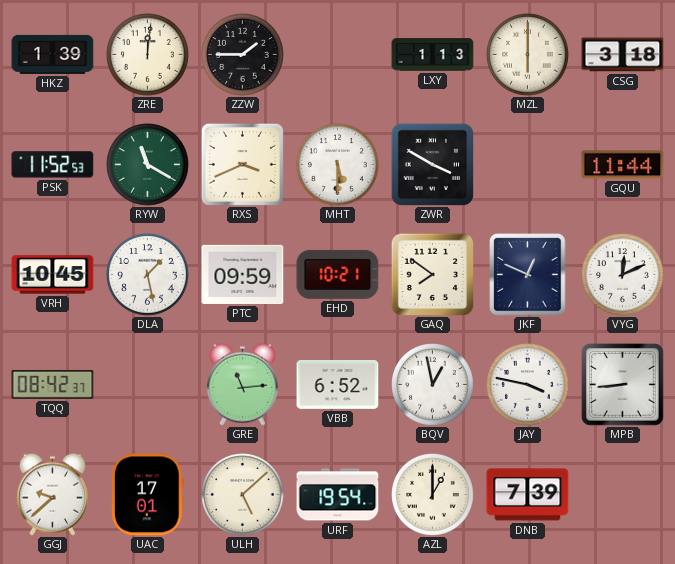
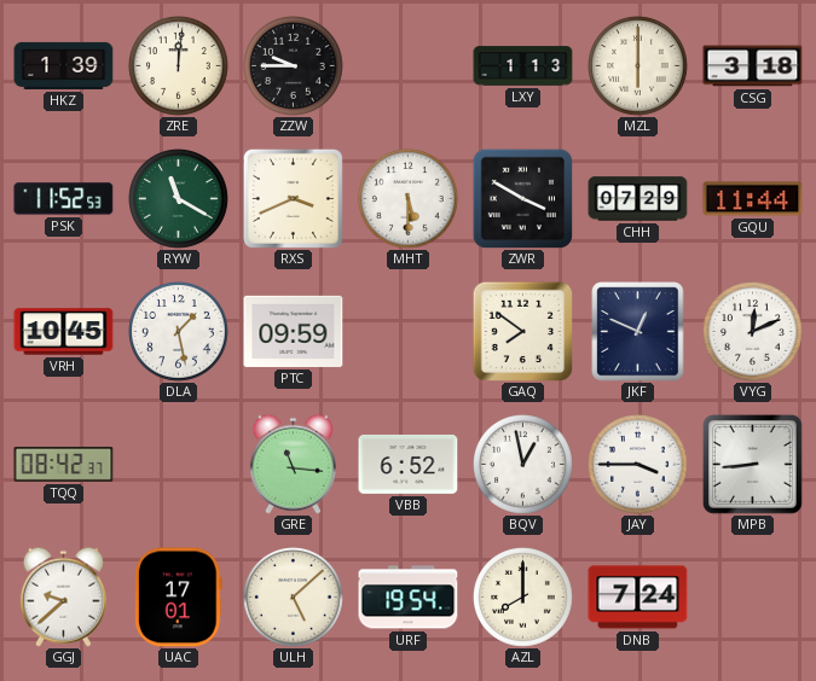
ZZW: 1:45 -> 9:45
CHH: none -> 07:29
EHD: 10:21 -> none
GRE: 11:14 -> 11:16
JAY: 3:47 -> 3:45
AZL: 1:00 -> 8:00
DNB: 7:39 -> 7:24
